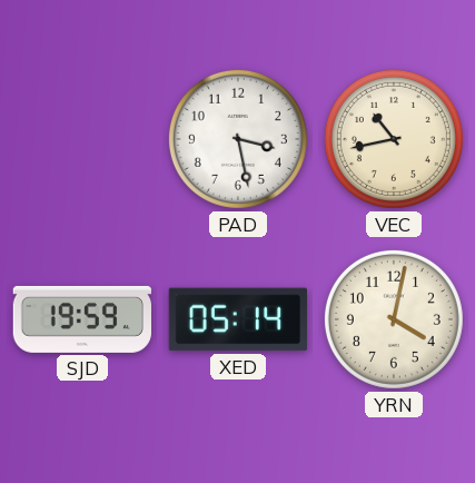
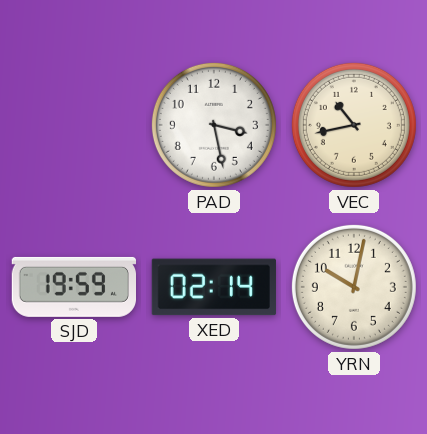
XED: 05:14 -> 02:14
YRN: 4:02 -> 10:02
